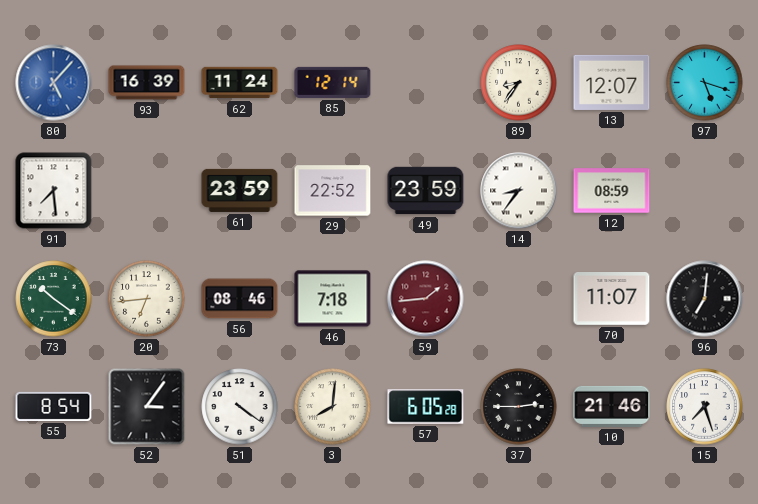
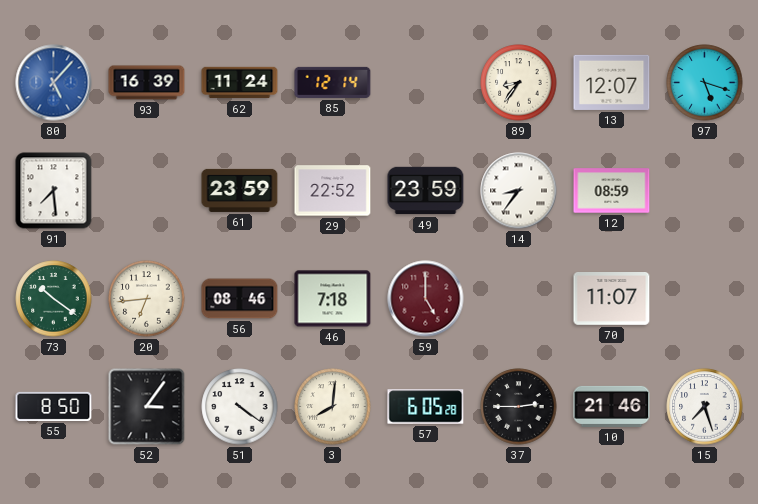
59: 1:44 -> 5:00
96: 7:01 -> none
55: 8:54 -> 8:50
